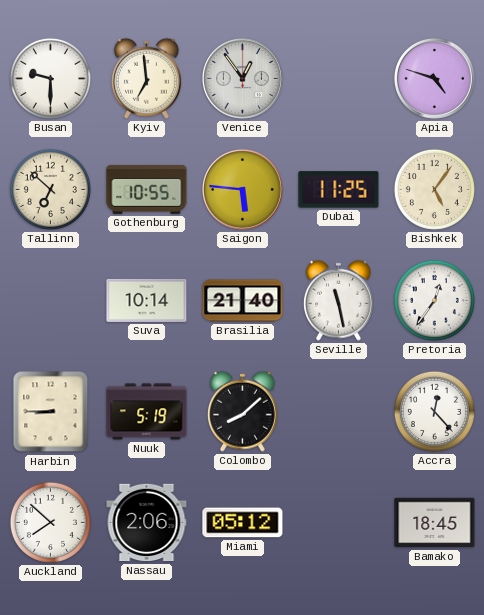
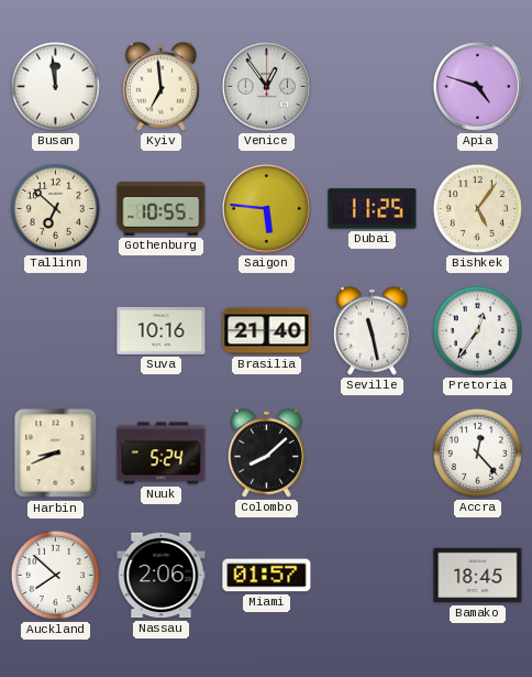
Busan: 9:30 -> 11:59
Suva: 10:14 -> 10:16
Harbin: 8:45 -> 8:41
Nuuk: 5:19 -> 5:24
Miami: 05:12 -> 01:57
